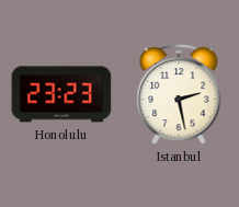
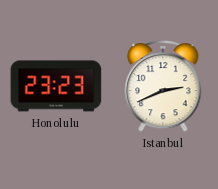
Istanbul: 2:28 -> 2:41
